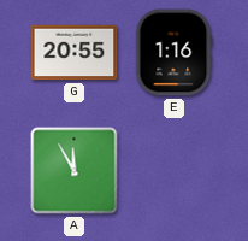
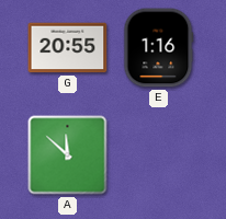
A: 11:55 -> 11:52
